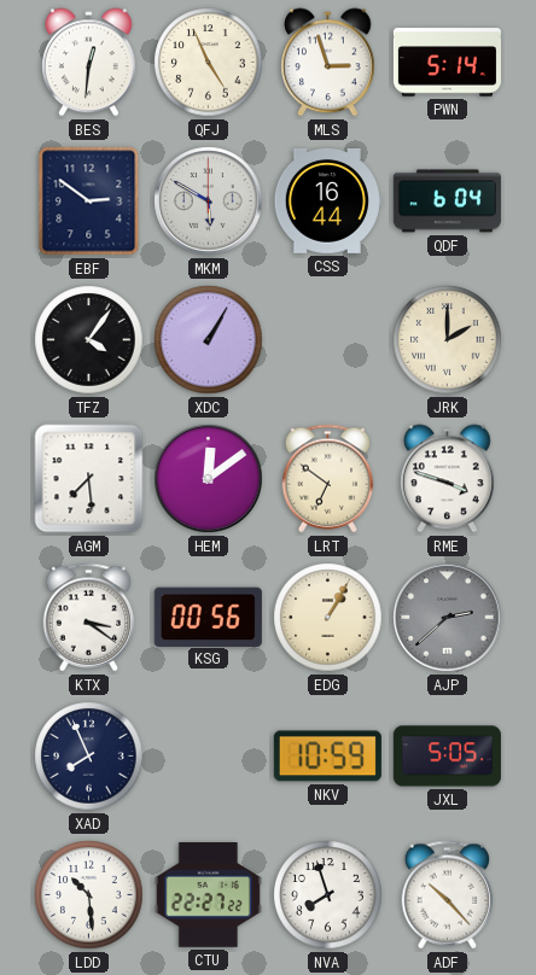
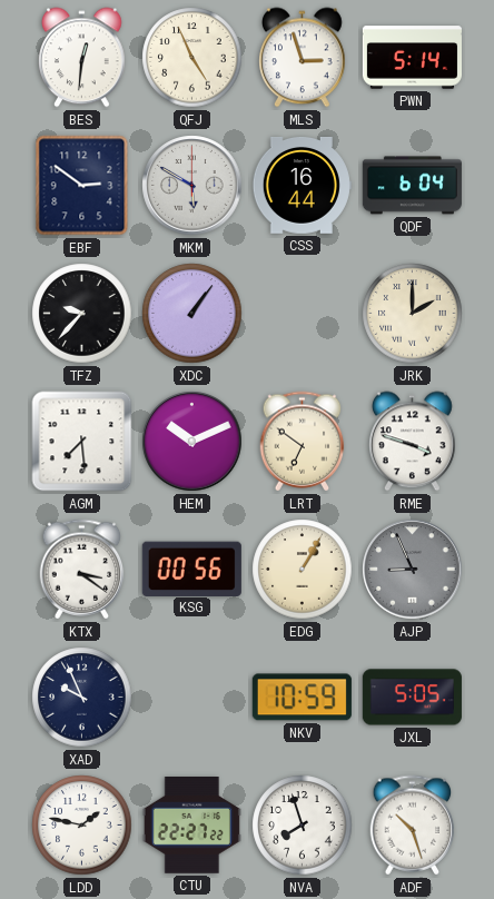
TFZ: 4:06 -> 9:37
XDC: 1:05 -> 1:06
HEM: 12:09 -> 10:11
AJP: 2:38 -> 8:56
XAD: 7:56 -> 9:56
LDD: 10:29 -> 1:47
ADF: 10:23 -> 10:27
